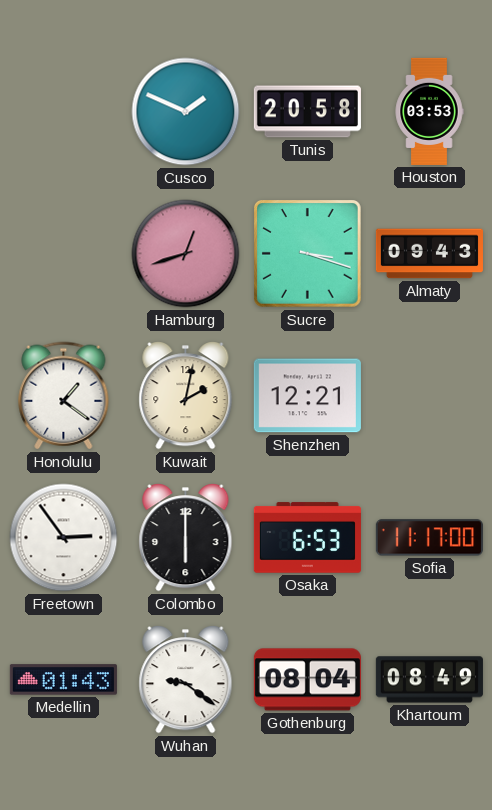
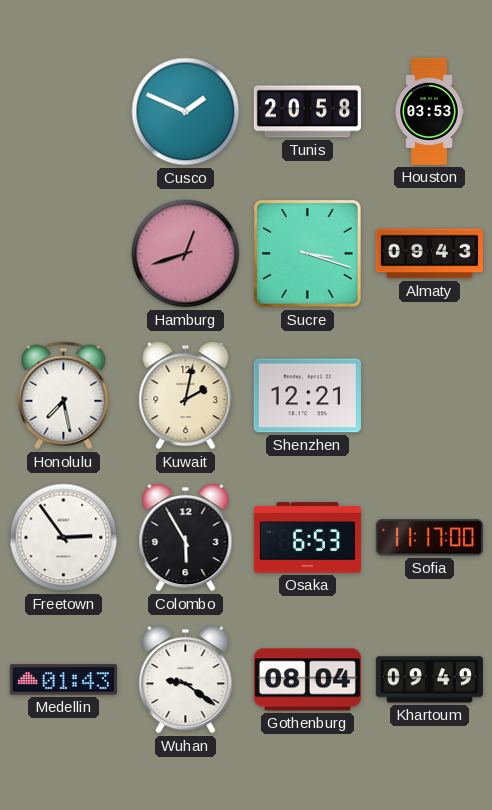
Honolulu: 1:21 -> 7:28
Colombo: 6:00 -> 5:55
Khartoum: 08:49 -> 09:49
